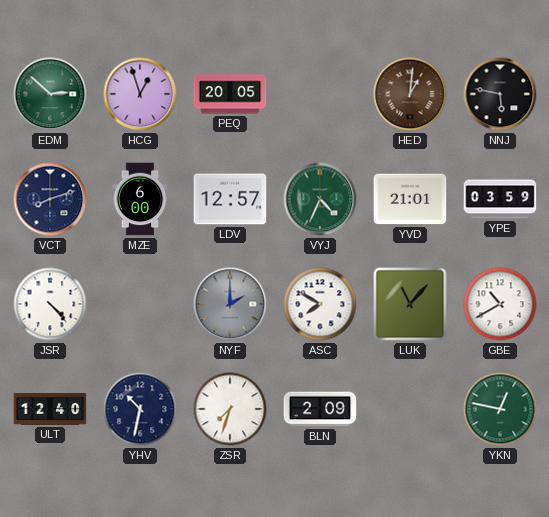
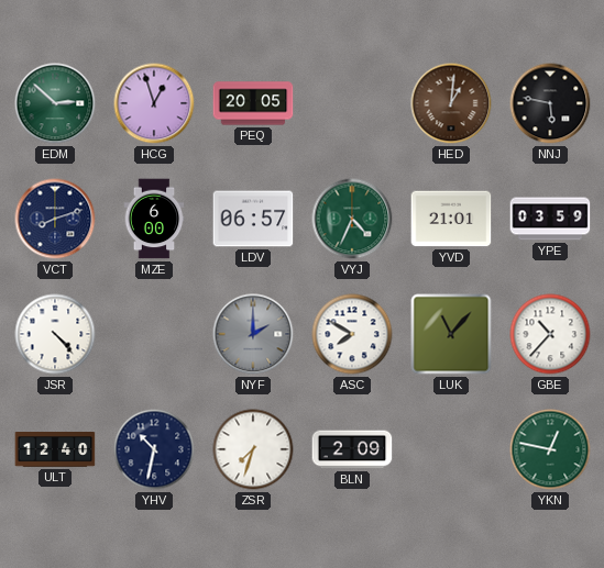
LDV: 12:57 -> 06:57
GBE: 10:40 -> 10:37
